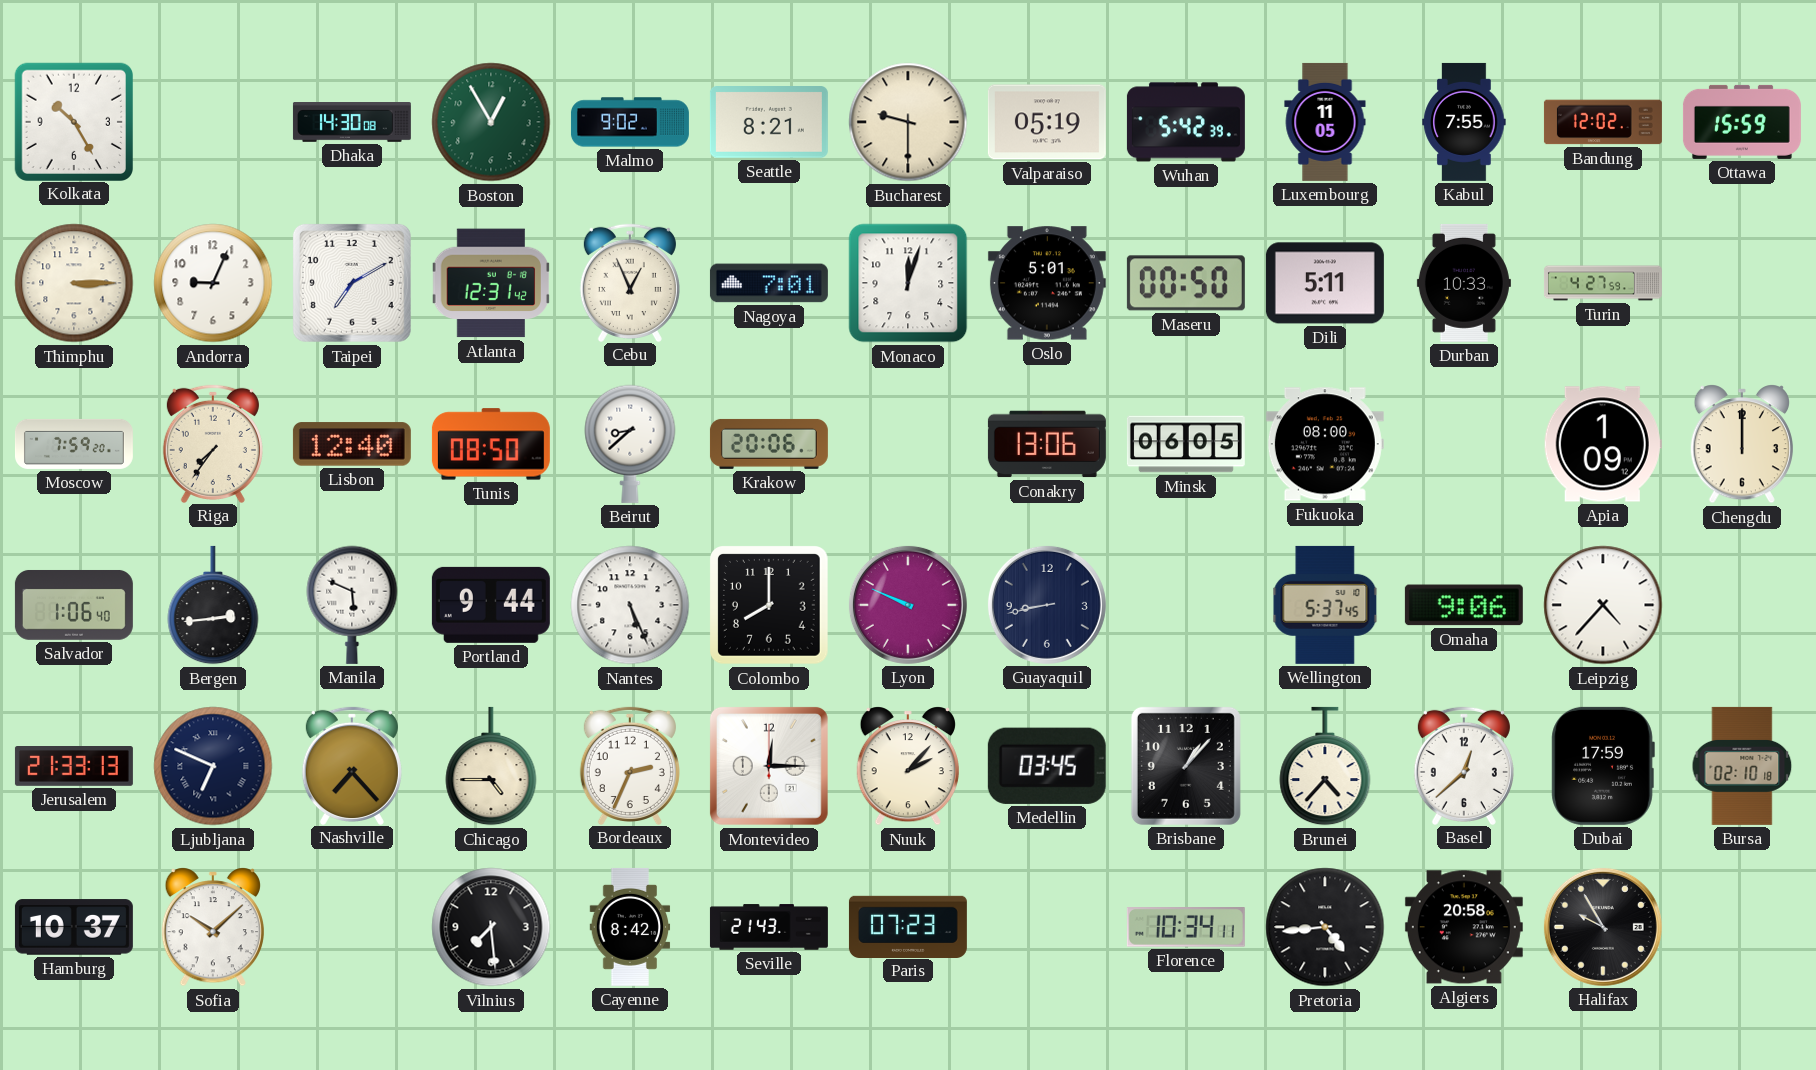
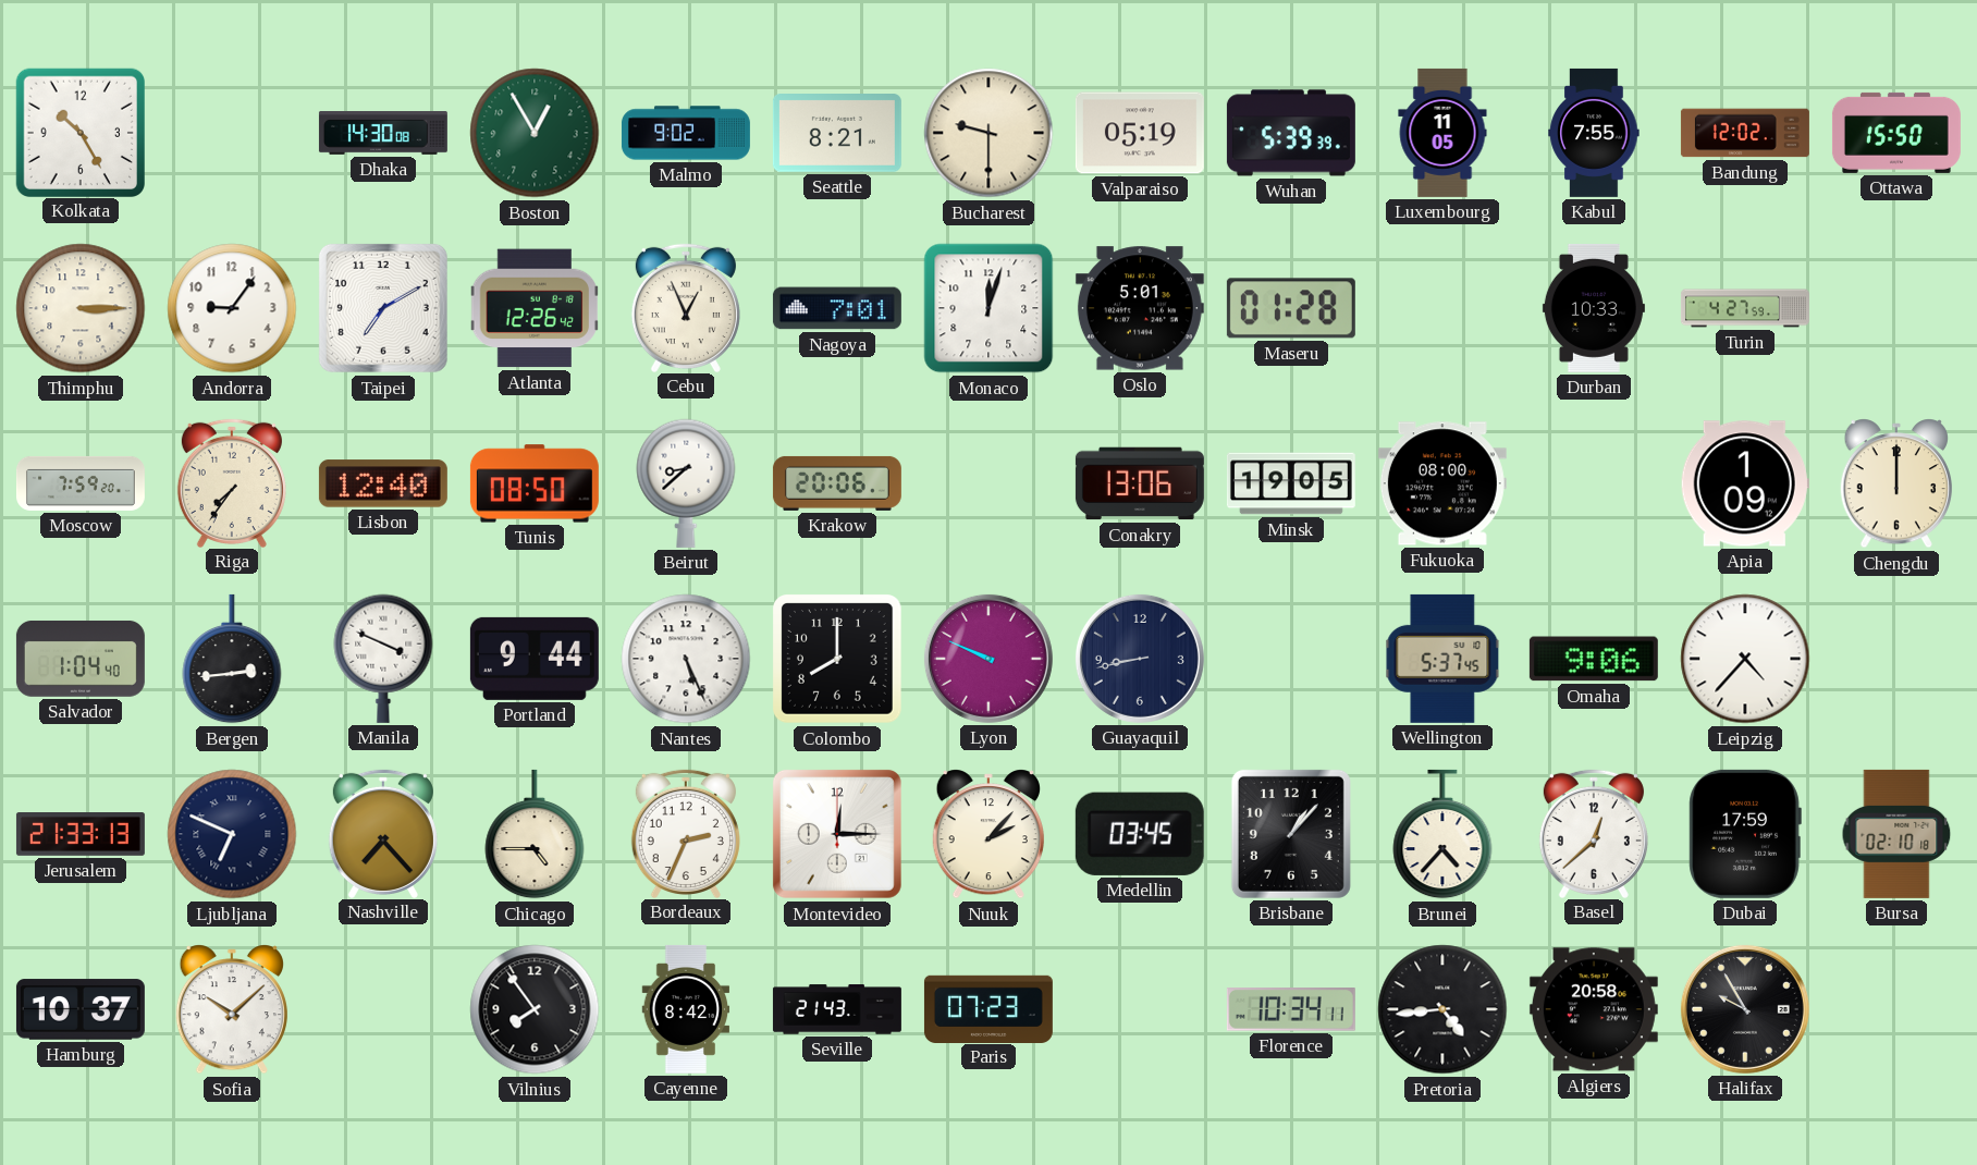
Wuhan: 5:42 -> 5:39
Ottawa: 15:59 -> 15:50
Andorra: 9:04 -> 9:06
Atlanta: 12:31 -> 12:26
Maseru: 00:50 -> 01:28
Dili: 5:11 -> none
Minsk: 06:05 -> 19:05
Salvador: 1:06 -> 1:04
Manila: 5:49 -> 3:49
Vilnius: 7:29 -> 7:54
